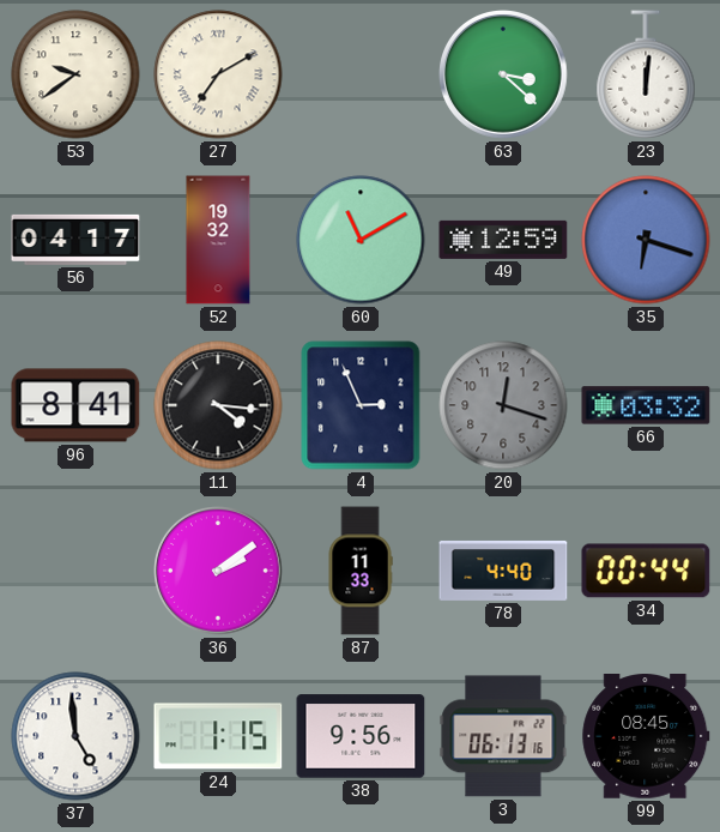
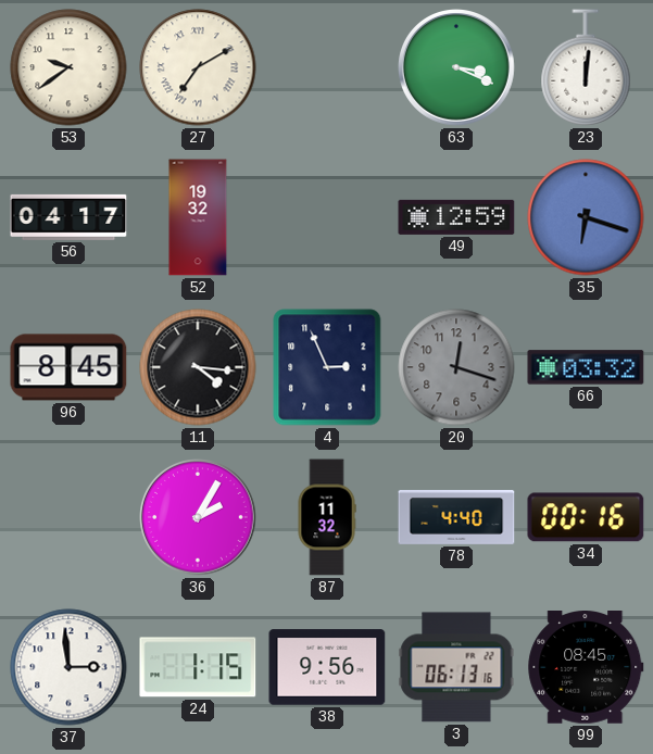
63: 3:22 -> 3:19
60: 11:10 -> none
96: 8:41 -> 8:45
36: 2:09 -> 2:05
87: 11:33 -> 11:32
34: 00:44 -> 00:16
37: 4:59 -> 2:59
